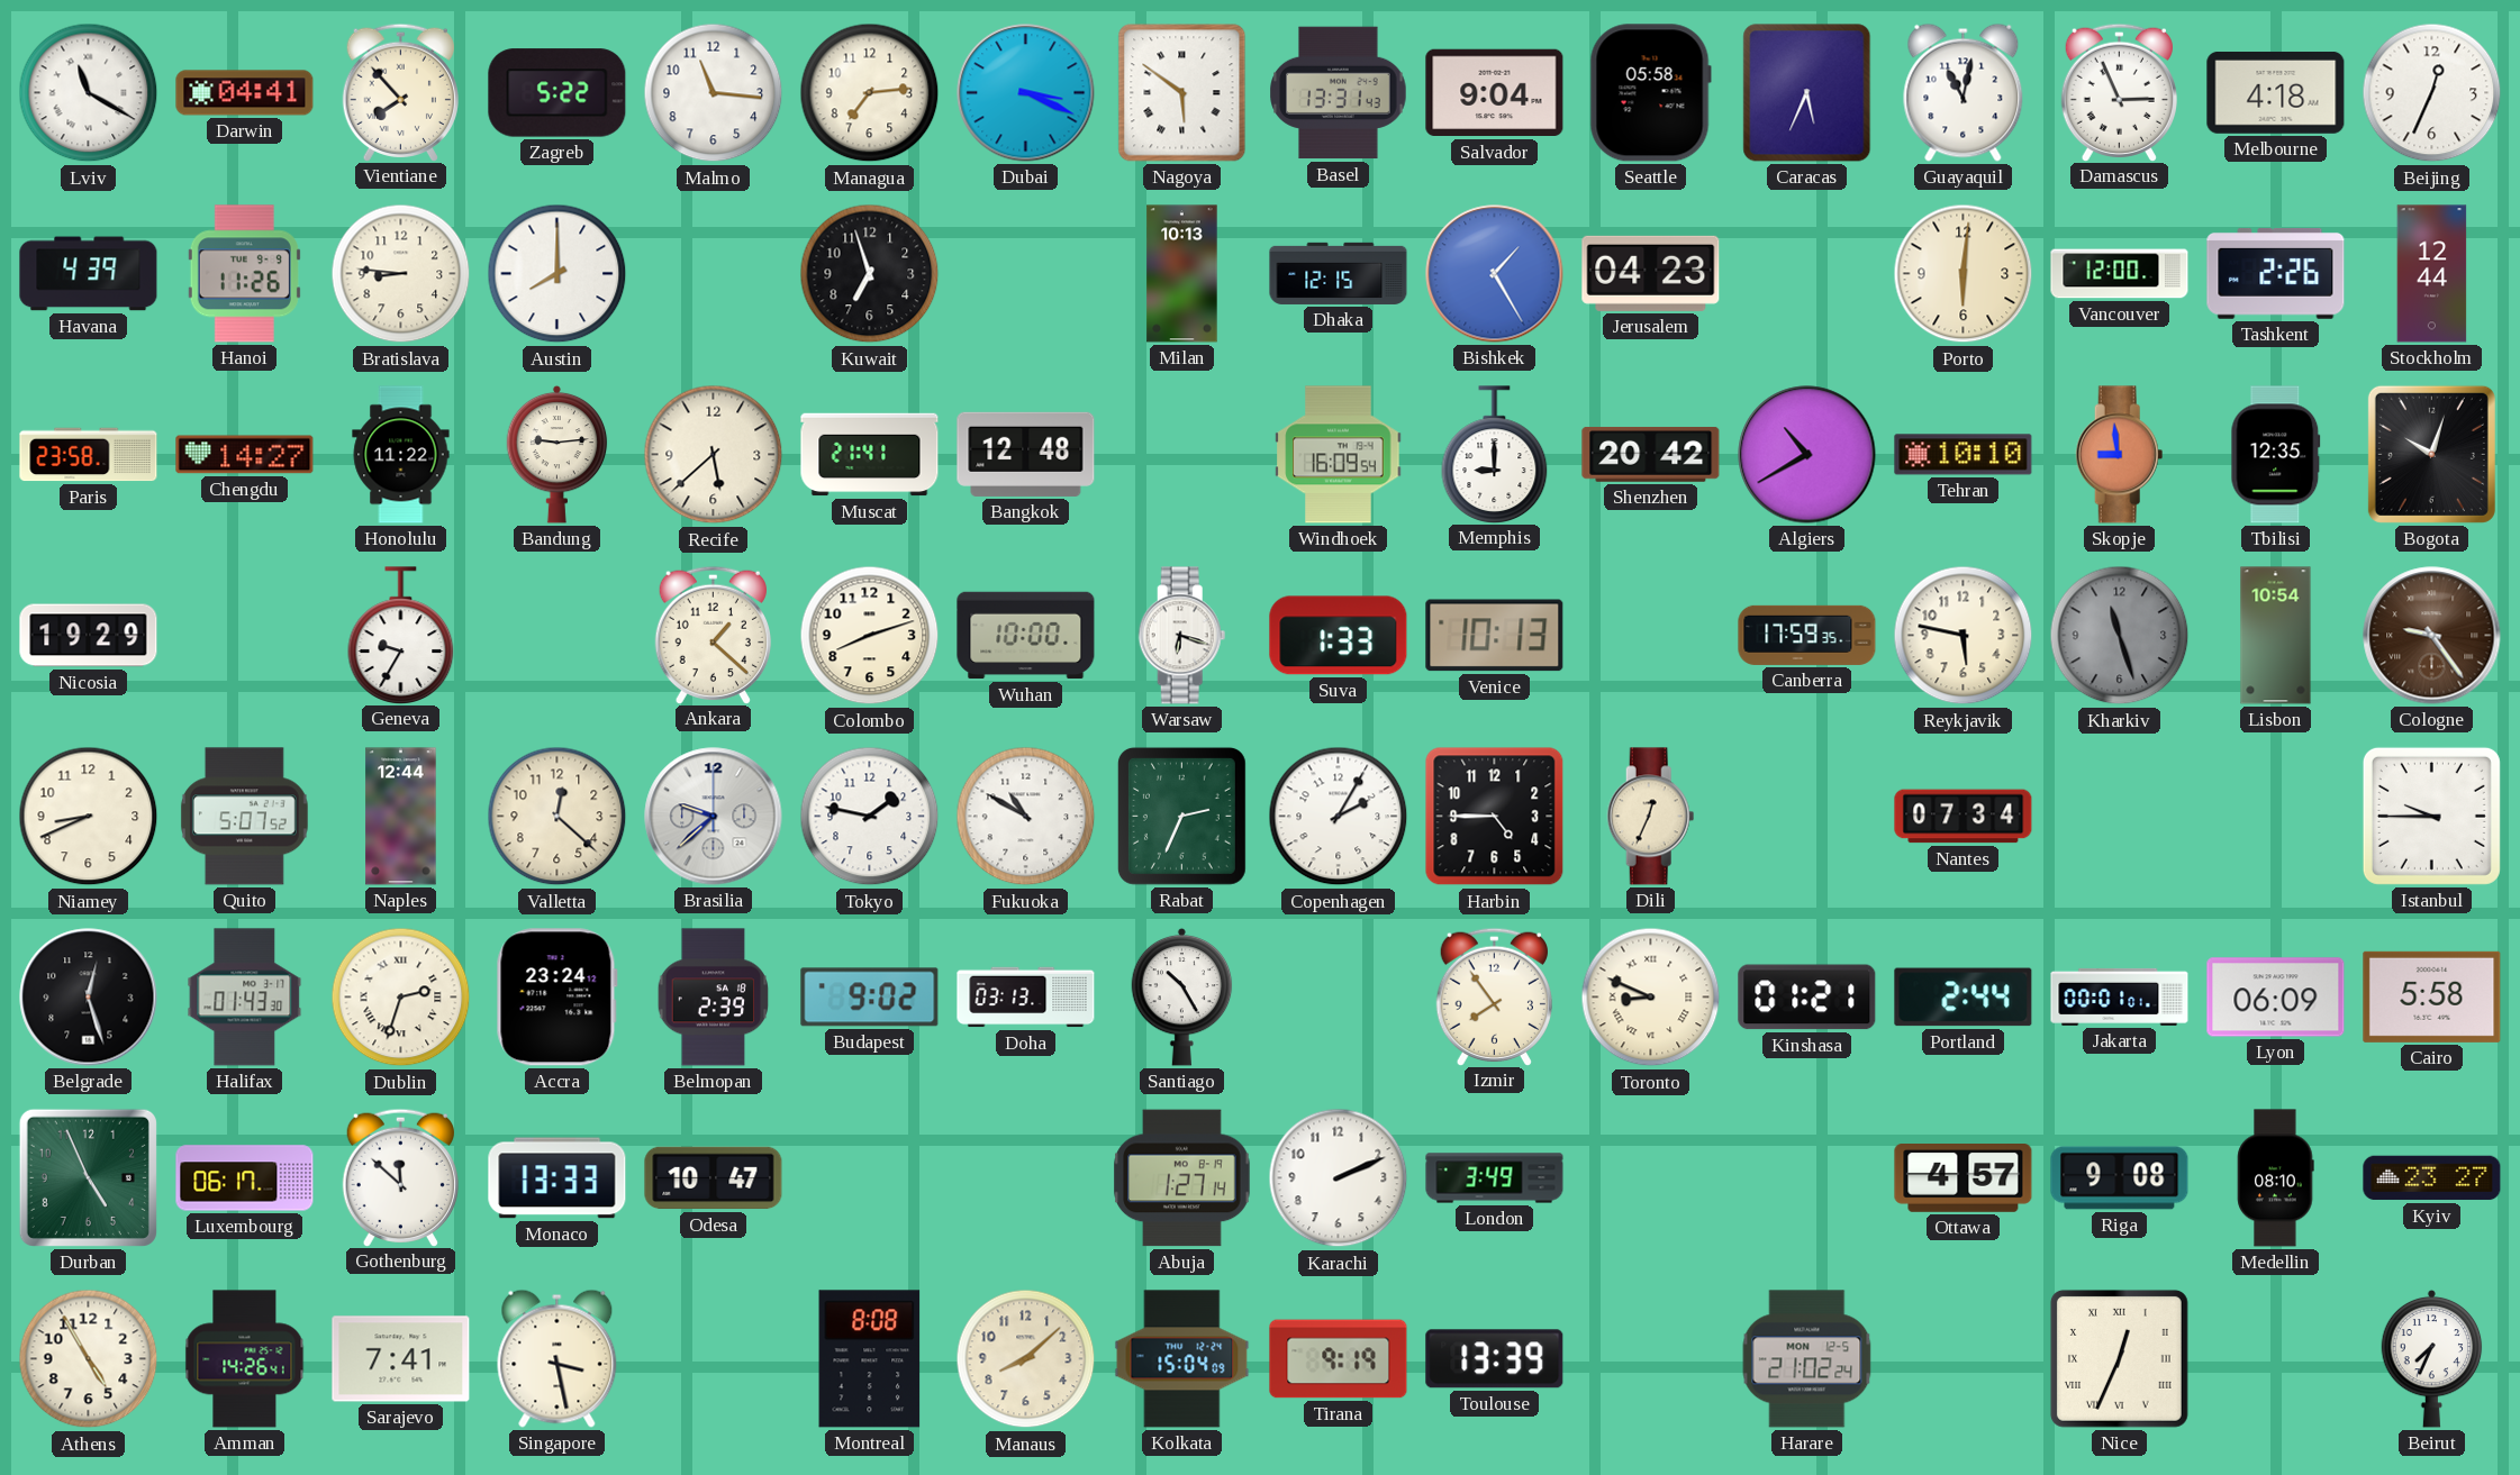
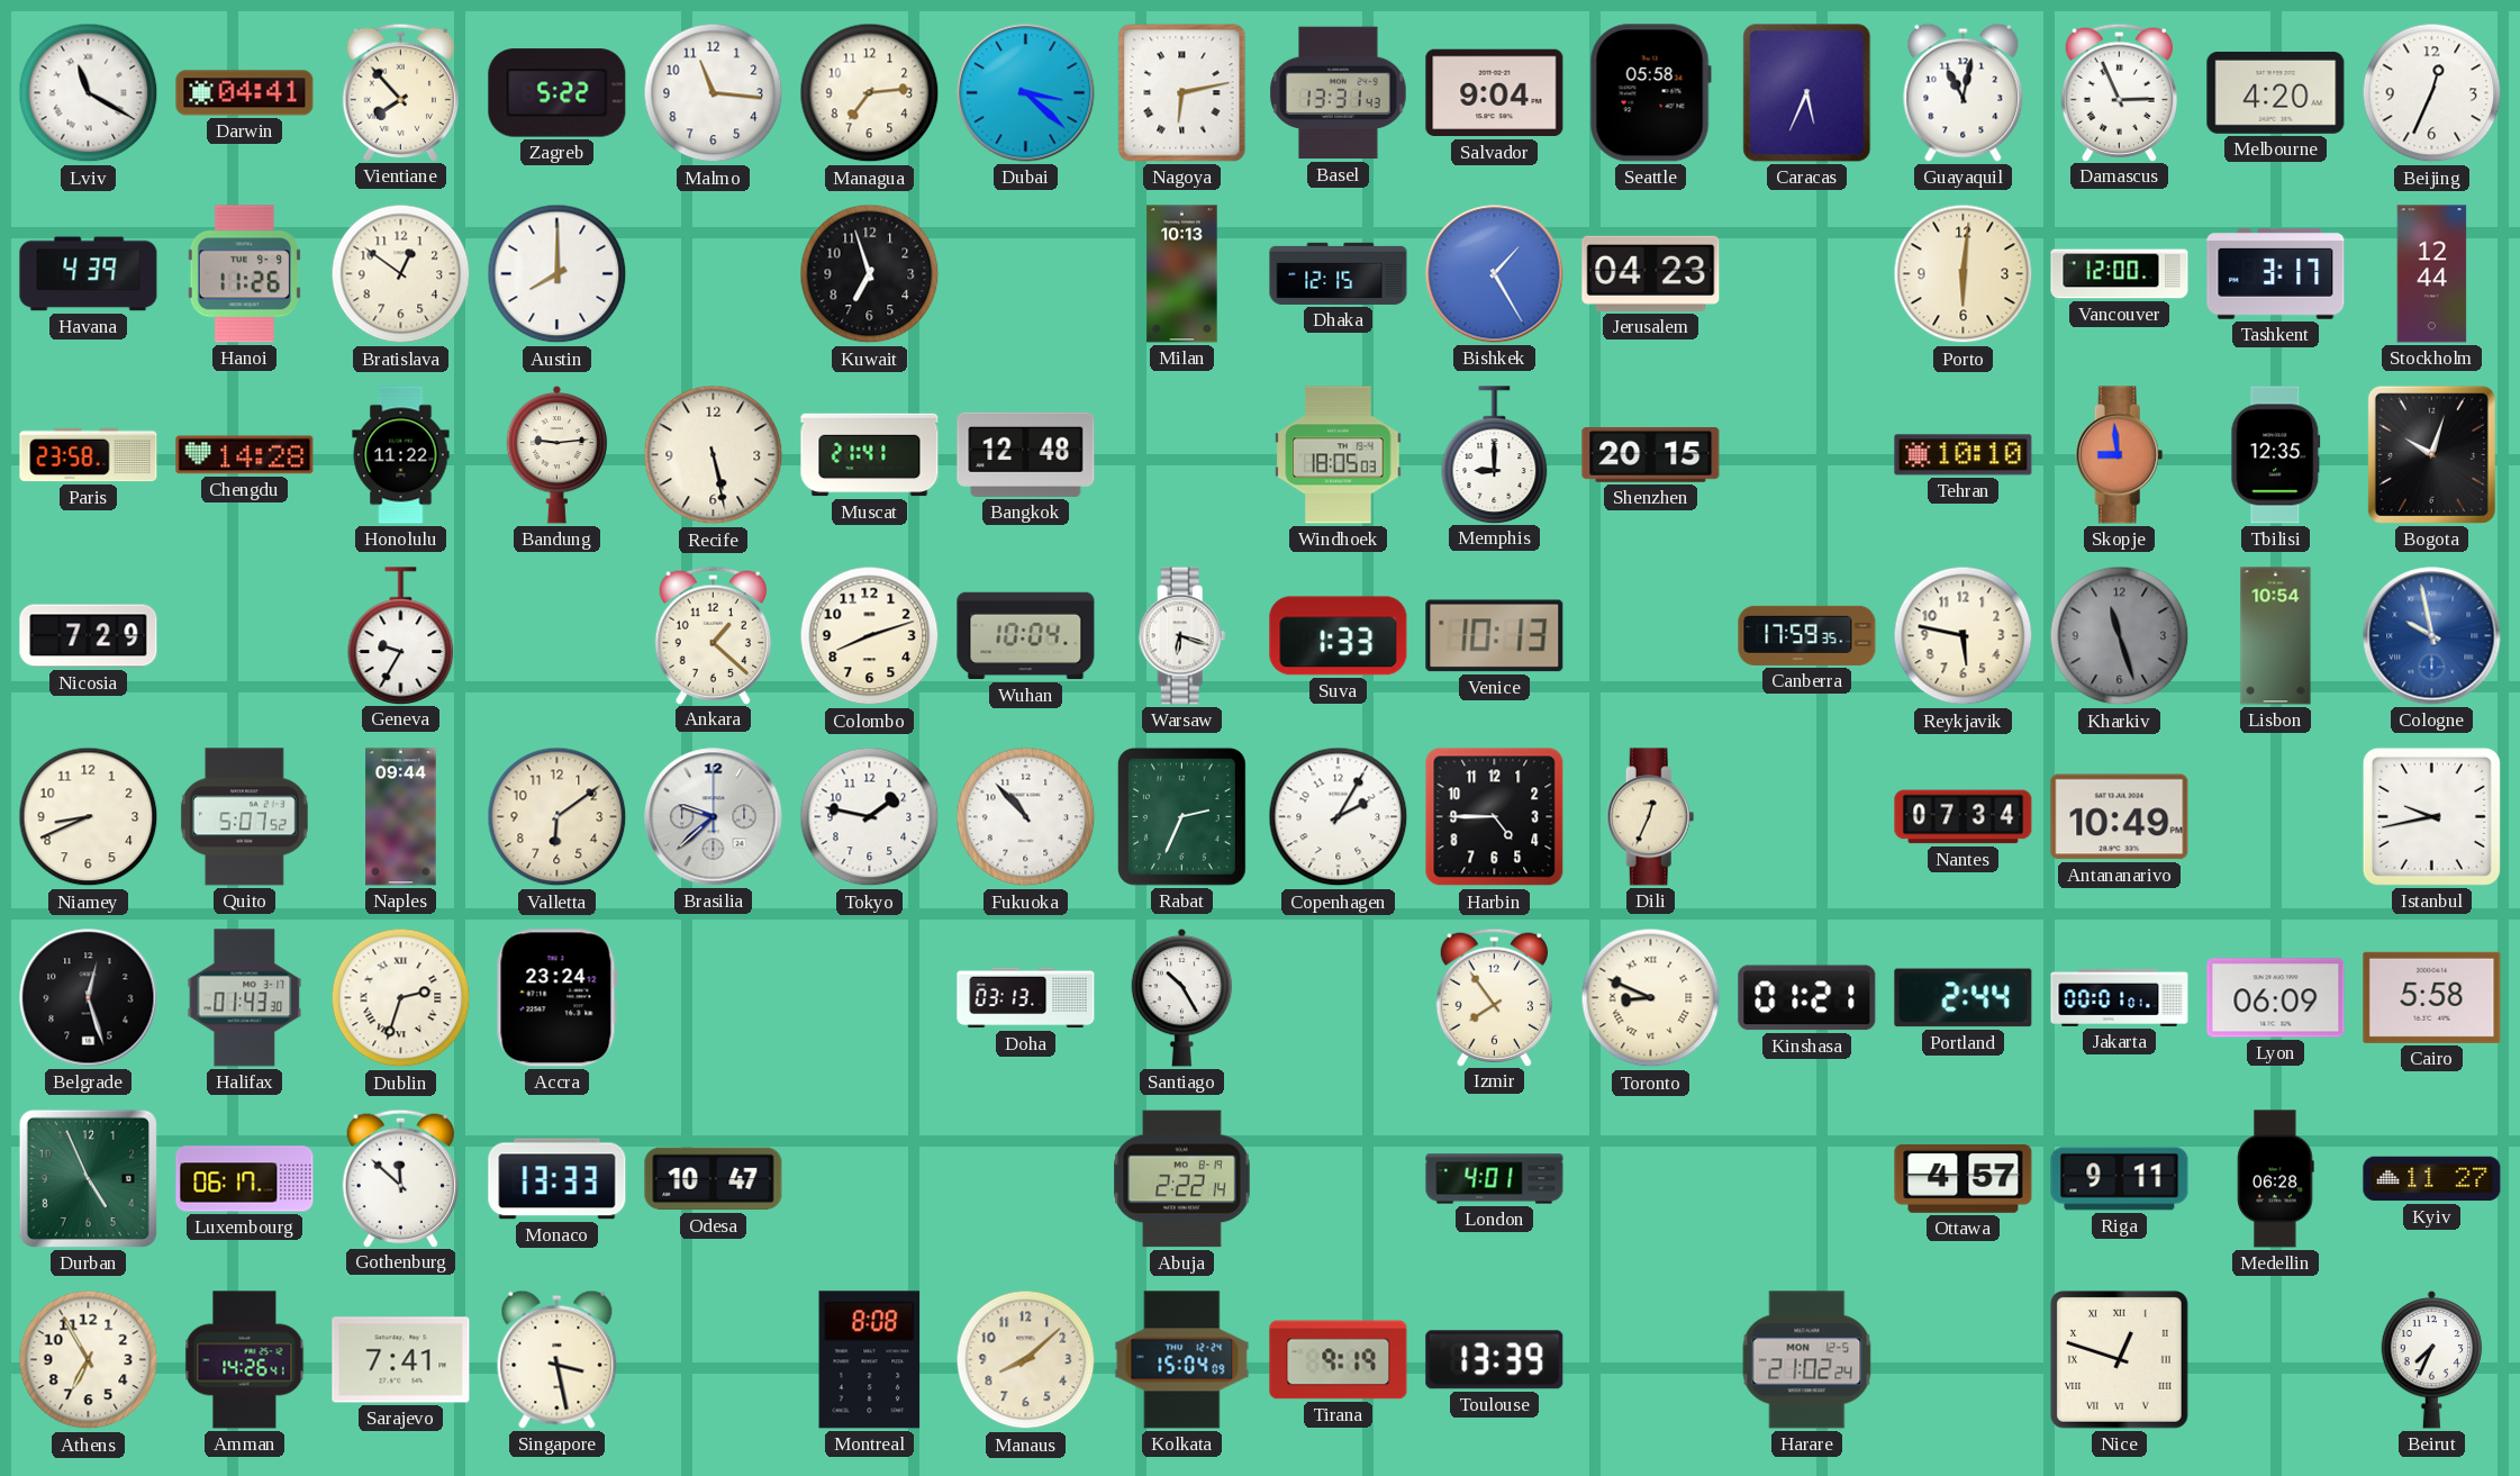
Dubai: 3:19 -> 3:22
Nagoya: 5:51 -> 6:13
Melbourne: 4:18 -> 4:20
Bratislava: 8:46 -> 12:51
Tashkent: 2:26 -> 3:17
Chengdu: 14:27 -> 14:28
Recife: 5:38 -> 5:28
Windhoek: 16:09 -> 18:05
Shenzhen: 20:42 -> 20:15
Algiers: 10:40 -> none
Nicosia: 19:29 -> 7:29
Wuhan: 10:00 -> 10:04
Cologne: 9:24 -> 9:58
Cologne dial: brown -> blue
Naples: 12:44 -> 09:44
Valletta: 12:22 -> 6:09
Fukuoka: 10:50 -> 10:53
Antananarivo: none -> 10:49
Istanbul: 9:45 -> 9:43
Belmopan: 2:39 -> none
Budapest: 9:02 -> none
Abuja: 1:27 -> 2:22
Karachi: 2:11 -> none
London: 3:49 -> 4:01
Riga: 9:08 -> 9:11
Medellin: 08:10 -> 06:28
Kyiv: 23:27 -> 11:27
Athens: 4:55 -> 6:55
Nice: 12:34 -> 12:48
